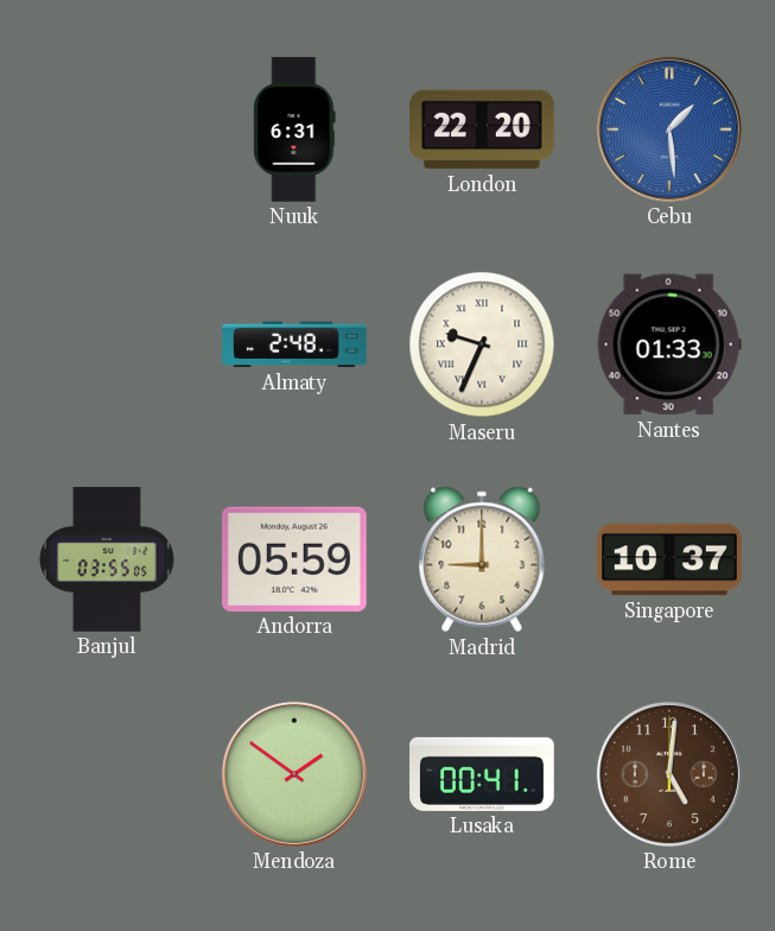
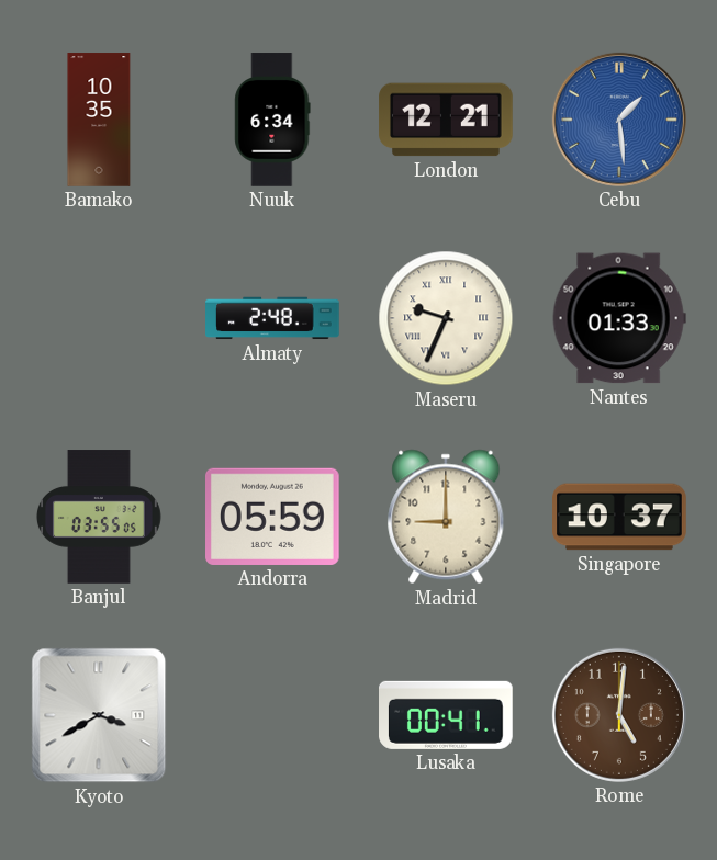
Bamako: none -> 10:35
Nuuk: 6:31 -> 6:34
London: 22:20 -> 12:21
Kyoto: none -> 3:40
Mendoza: 1:51 -> none
